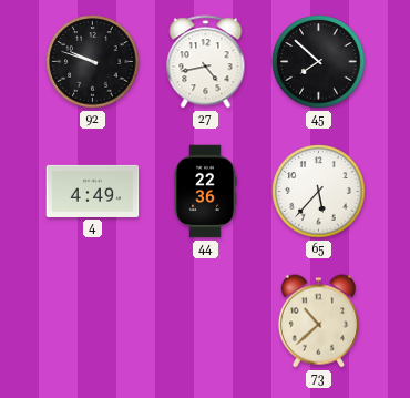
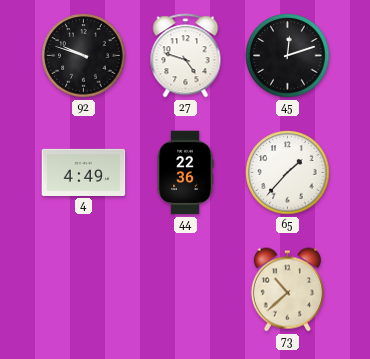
27: 4:43 -> 4:48
45: 7:52 -> 12:12
65: 5:37 -> 1:37
